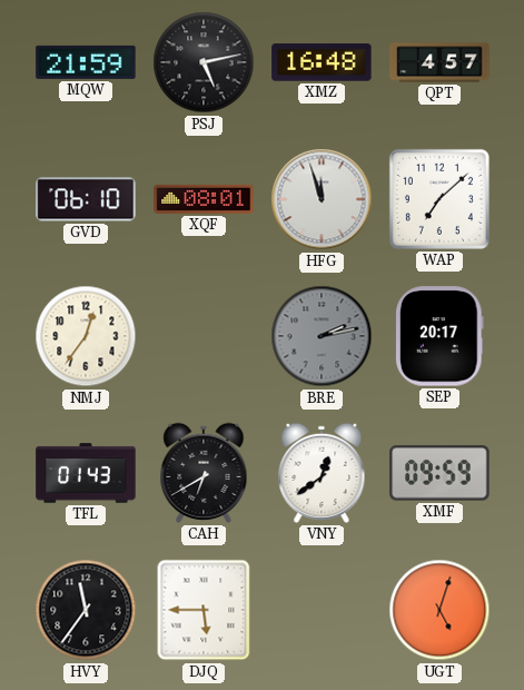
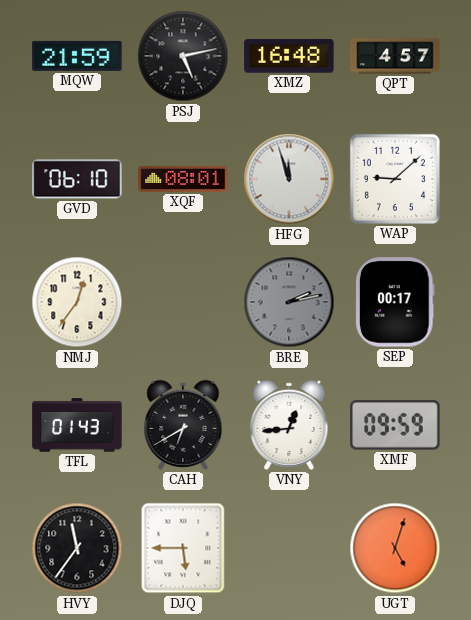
WAP: 7:08 -> 9:08
SEP: 20:17 -> 00:17
VNY: 12:39 -> 12:44
